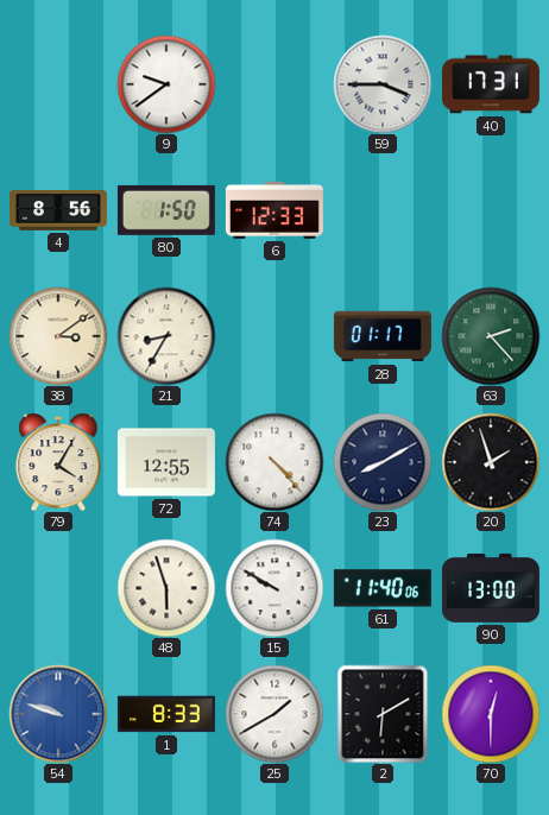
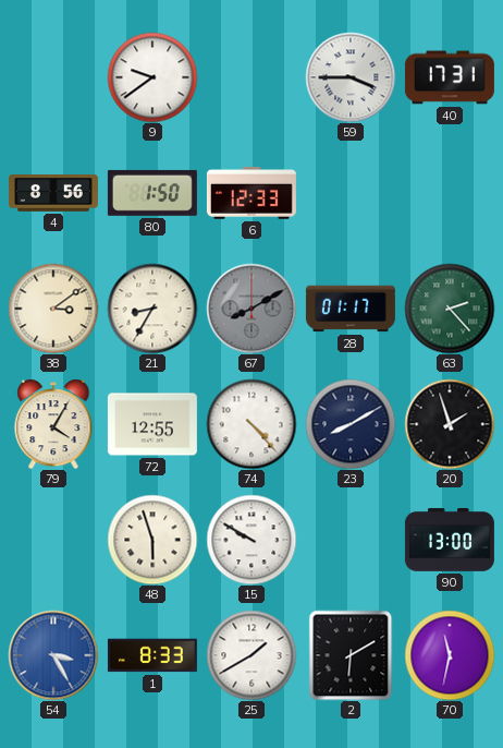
67: none -> 8:10
61: 11:40 -> none
54: 9:48 -> 3:25
70: 12:30 -> 11:32
